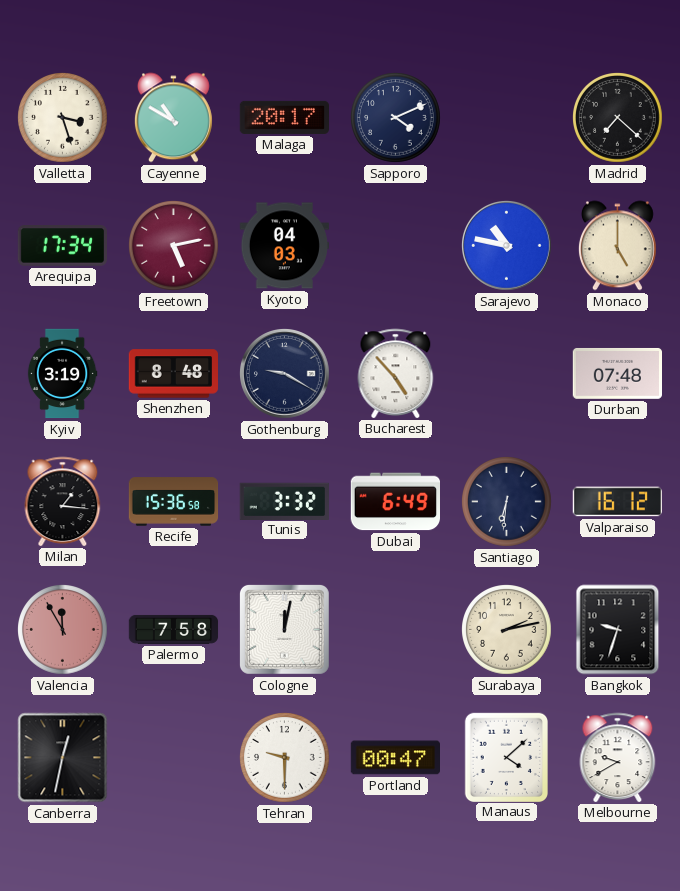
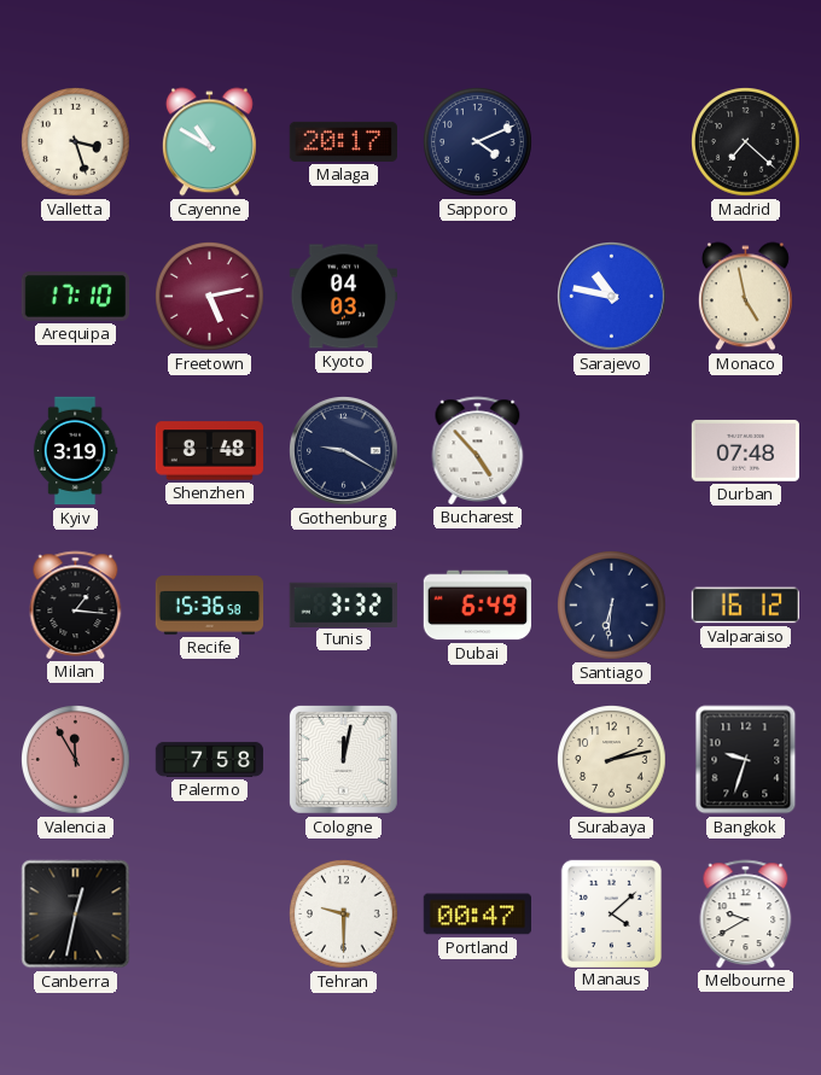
Arequipa: 17:34 -> 17:10
Monaco: 5:00 -> 4:58
